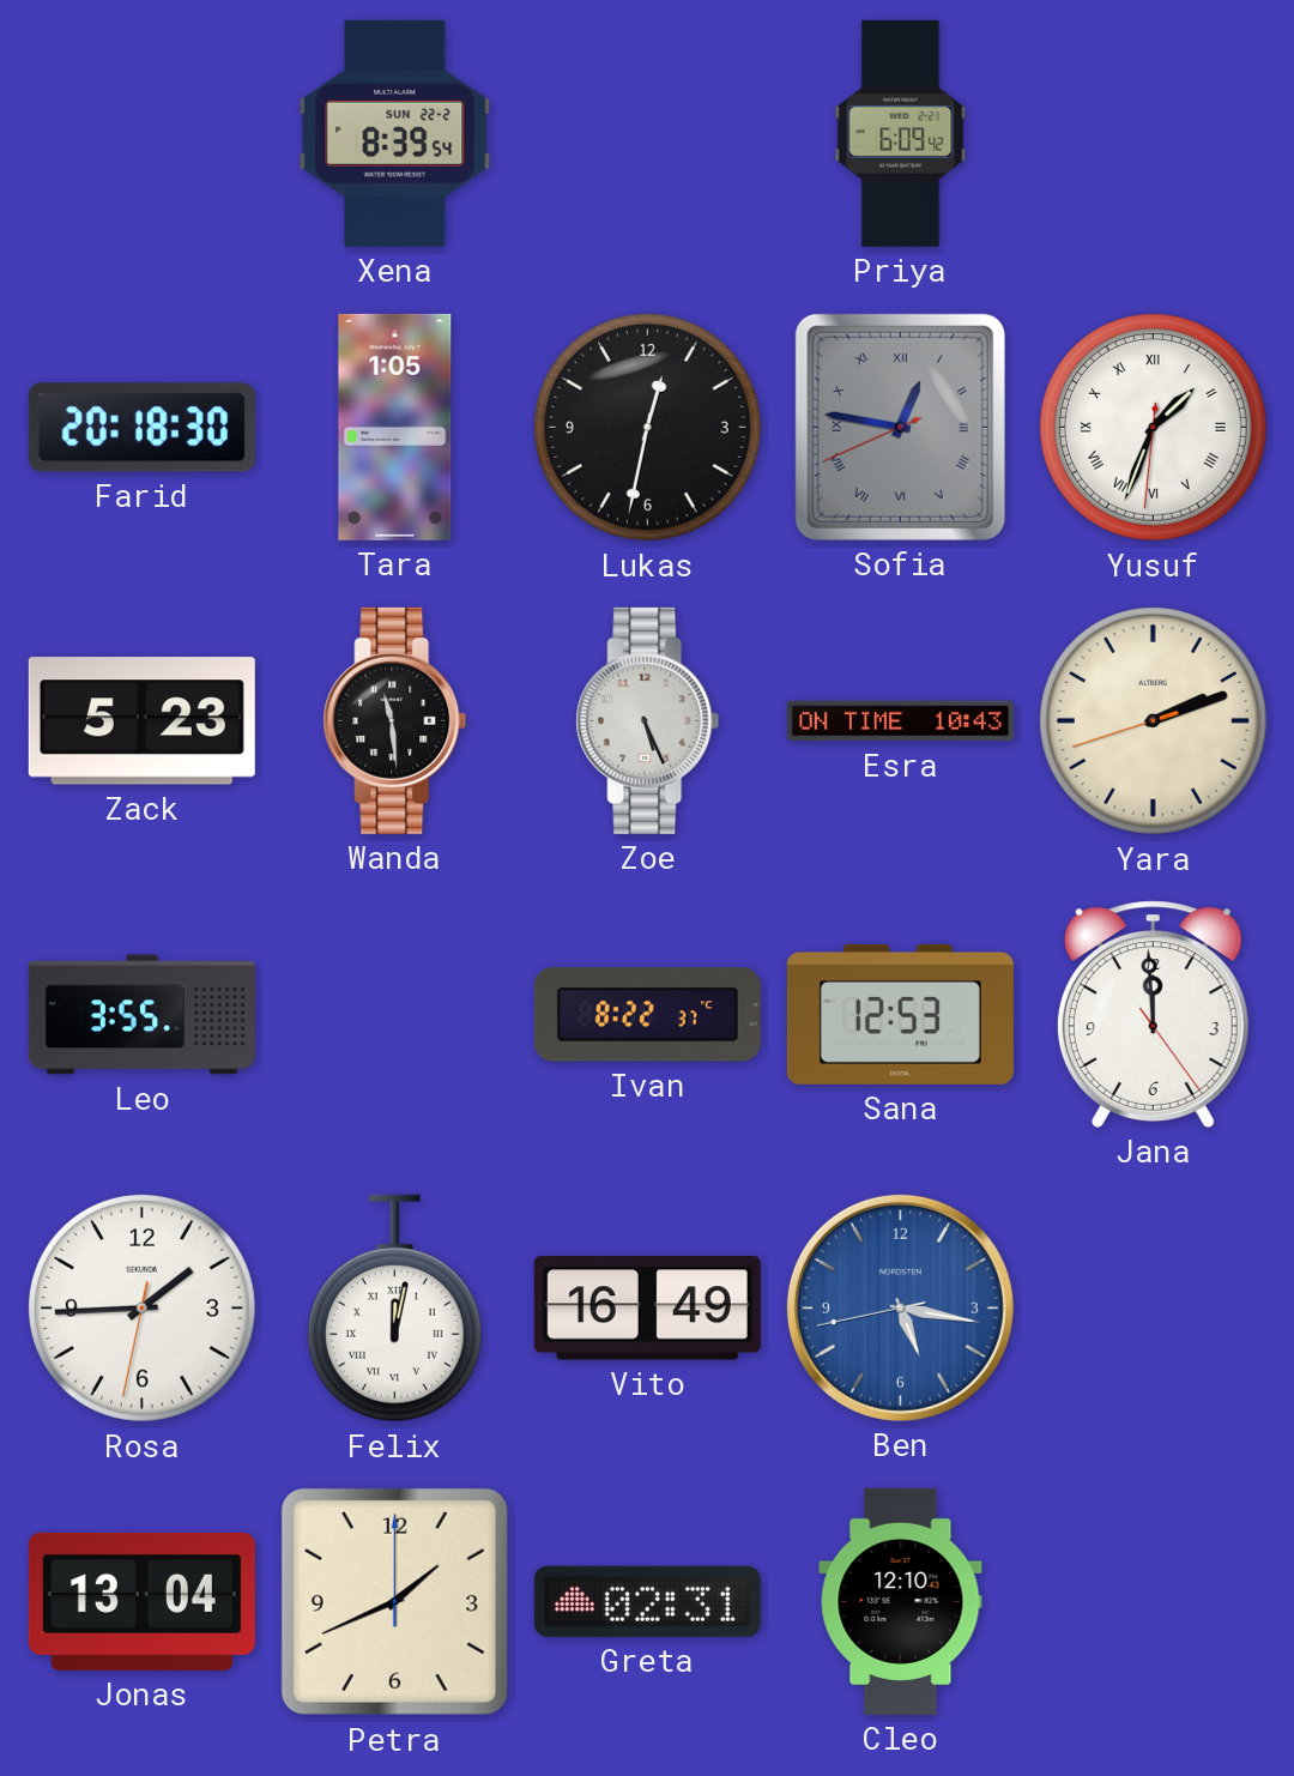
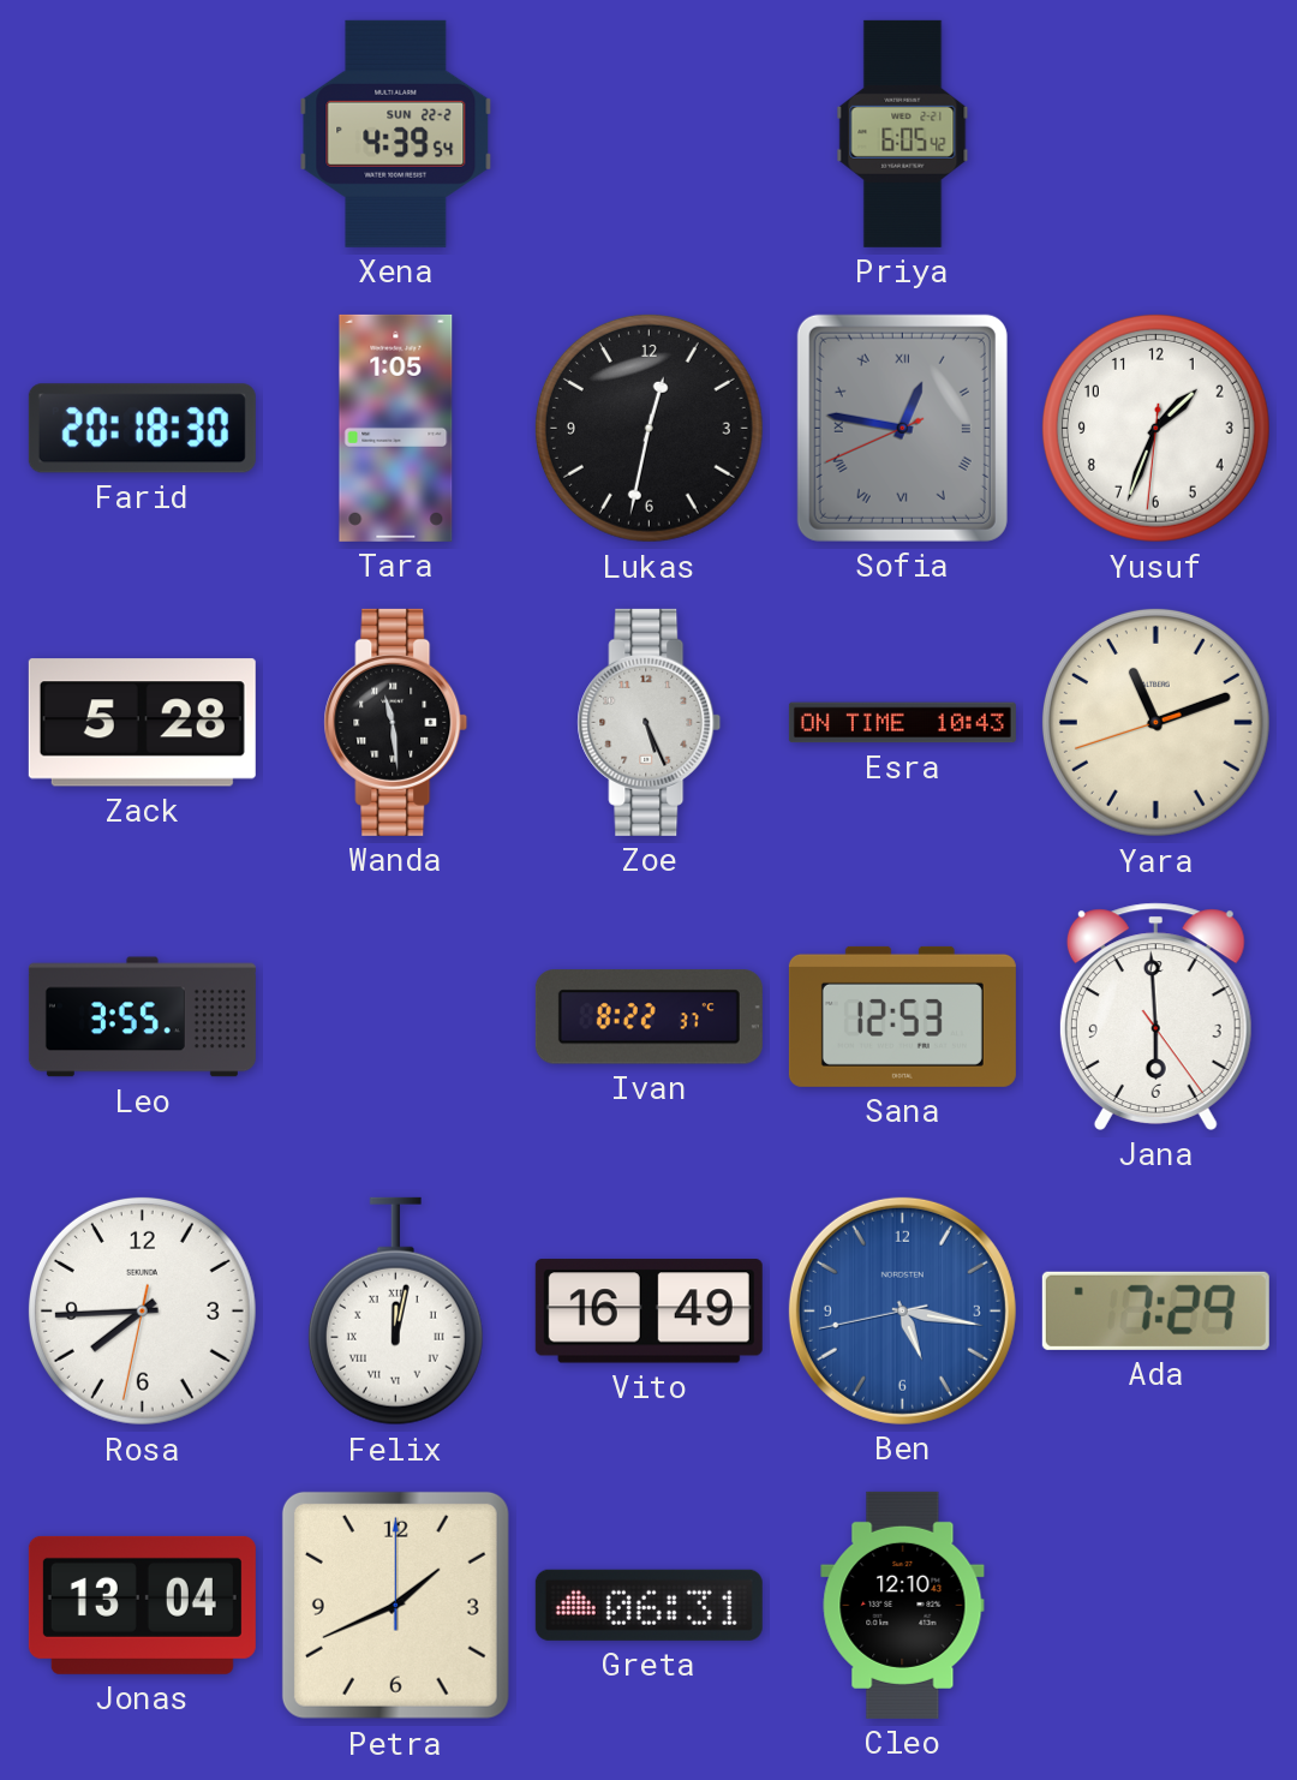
Xena: 8:39 -> 4:39
Priya: 6:09 -> 6:05
Yusuf numerals: Roman -> Arabic
Zack: 5:23 -> 5:28
Yara: 2:11 -> 11:11
Jana: 11:59 -> 5:59
Rosa: 1:44 -> 7:44
Ada: none -> 7:29
Greta: 02:31 -> 06:31
